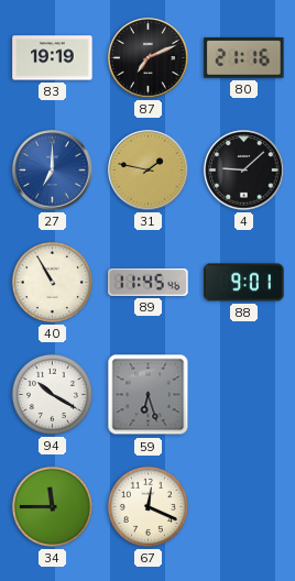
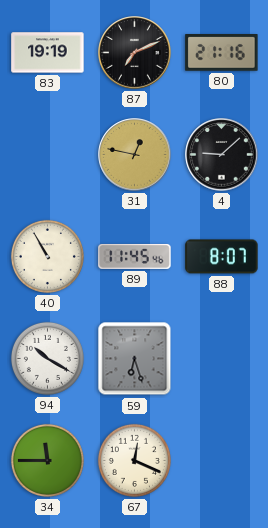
27: 7:00 -> none
31: 1:47 -> 12:47
88: 9:01 -> 8:07
